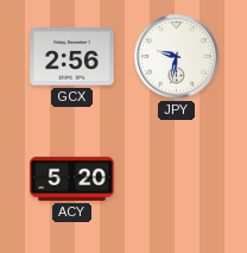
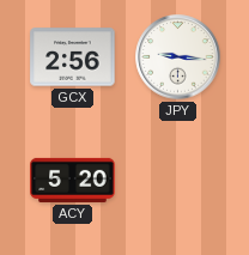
JPY: 9:32 -> 9:16
